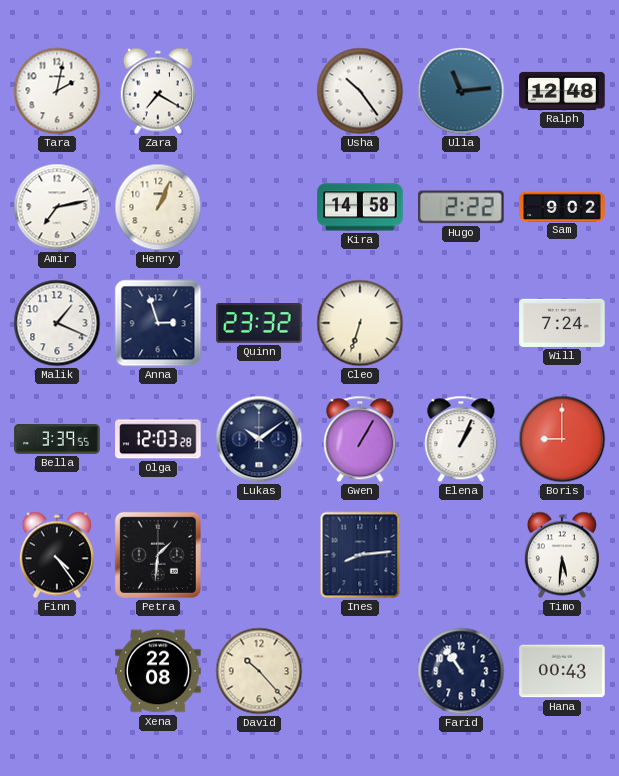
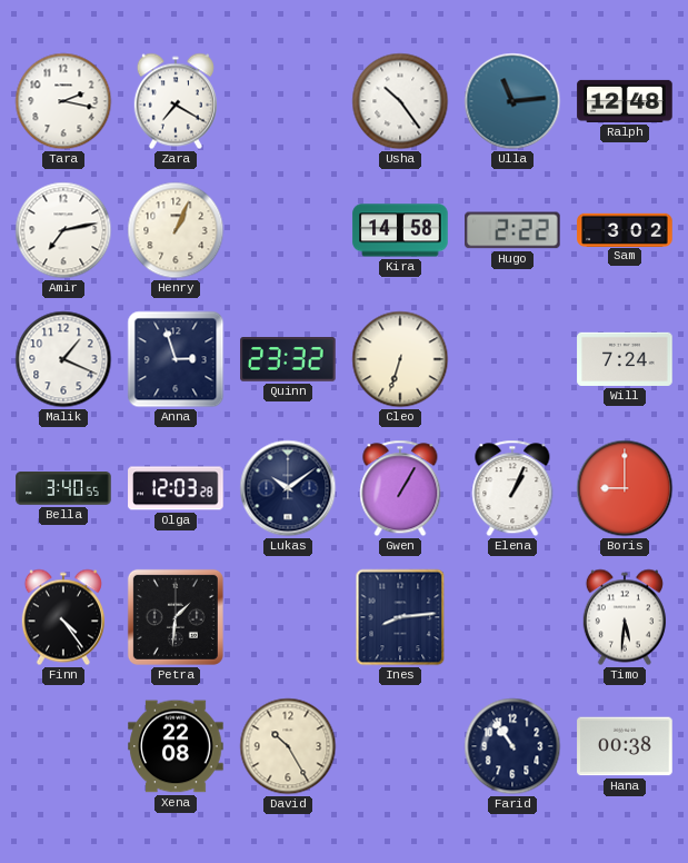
Tara: 2:02 -> 2:17
Sam: 9:02 -> 3:02
Bella: 3:39 -> 3:40
David: 10:23 -> 10:25
Hana: 00:43 -> 00:38
